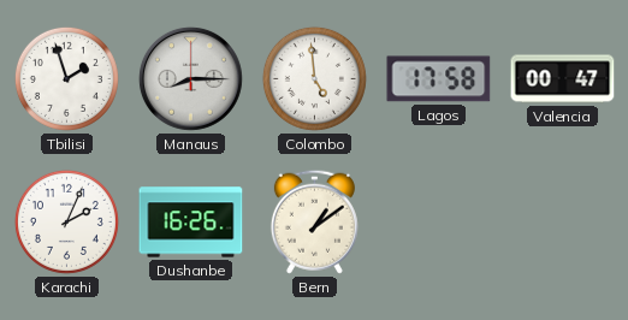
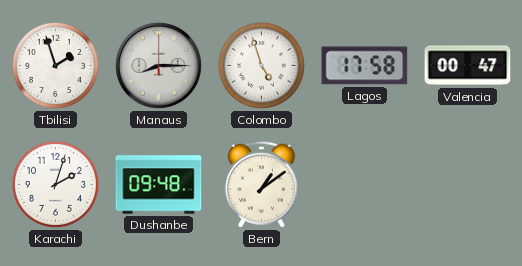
Colombo: 4:59 -> 4:57
Karachi: 2:04 -> 2:03
Dushanbe: 16:26 -> 09:48
